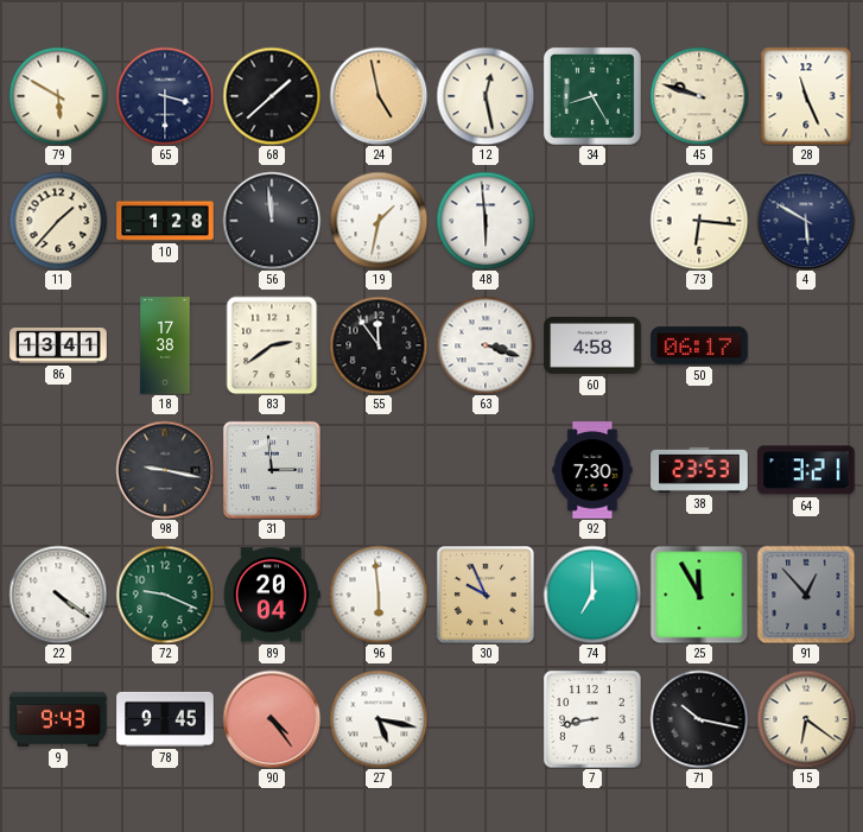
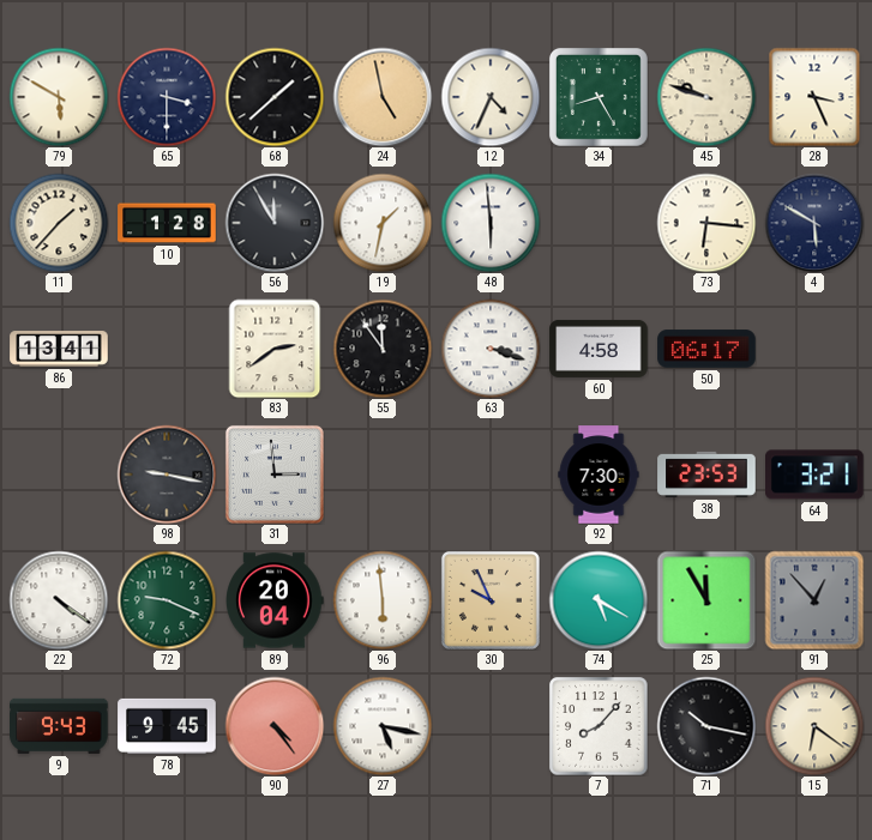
12: 12:28 -> 4:34
28: 11:26 -> 3:26
56: 11:59 -> 11:55
18: 17:38 -> none
74: 7:00 -> 5:20
7: 8:43 -> 8:07
